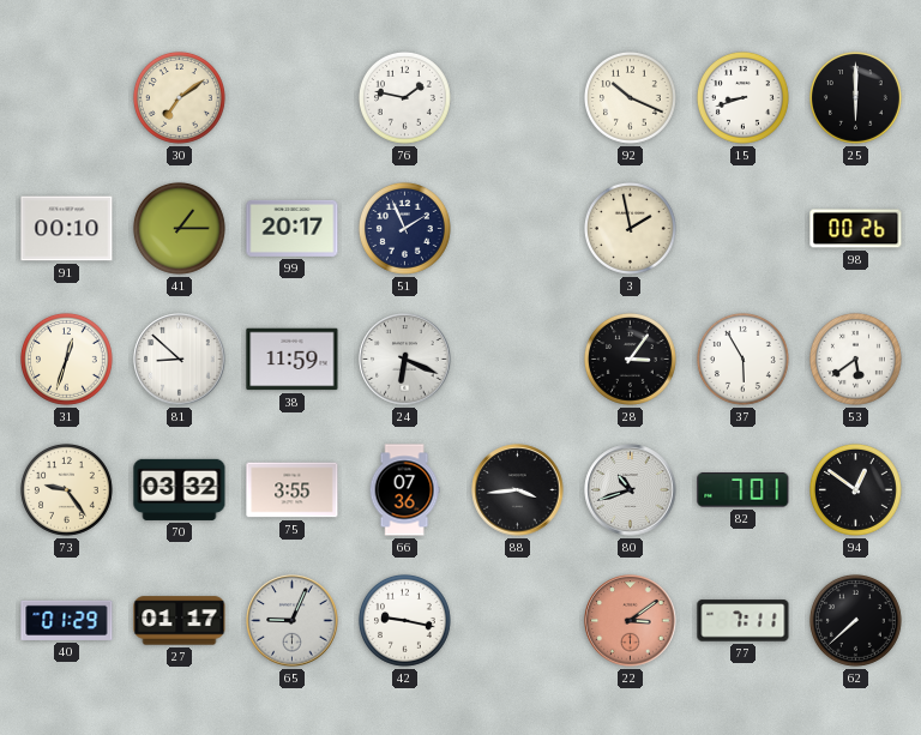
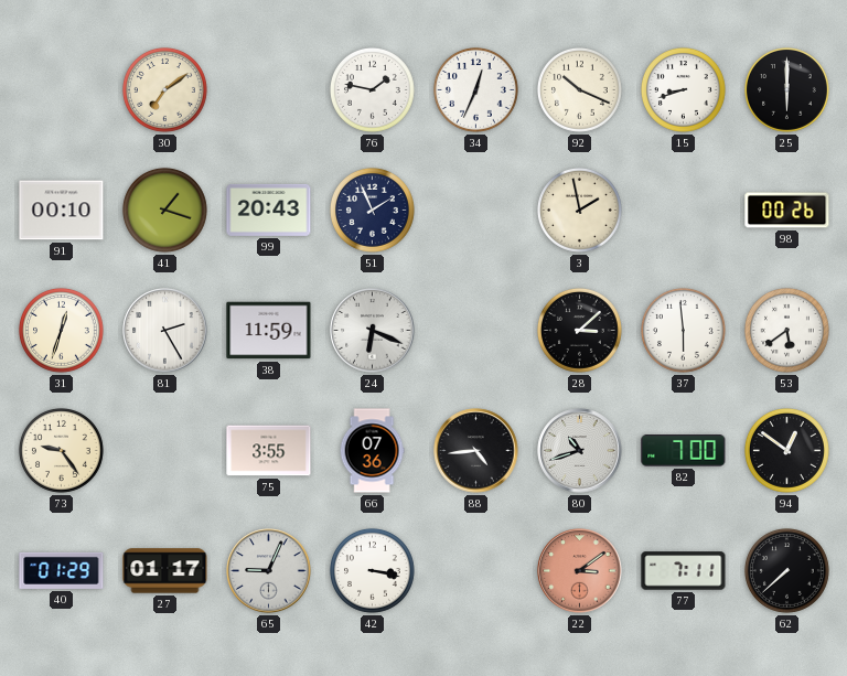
34: none -> 12:34
41: 1:15 -> 1:18
99: 20:17 -> 20:43
81: 8:52 -> 2:25
28: 3:06 -> 3:08
37: 5:55 -> 5:59
70: 03:32 -> none
88: 3:44 -> 4:44
82: 7:01 -> 7:00
42: 9:17 -> 3:17
